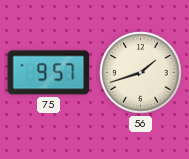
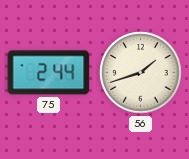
75: 9:57 -> 2:44
